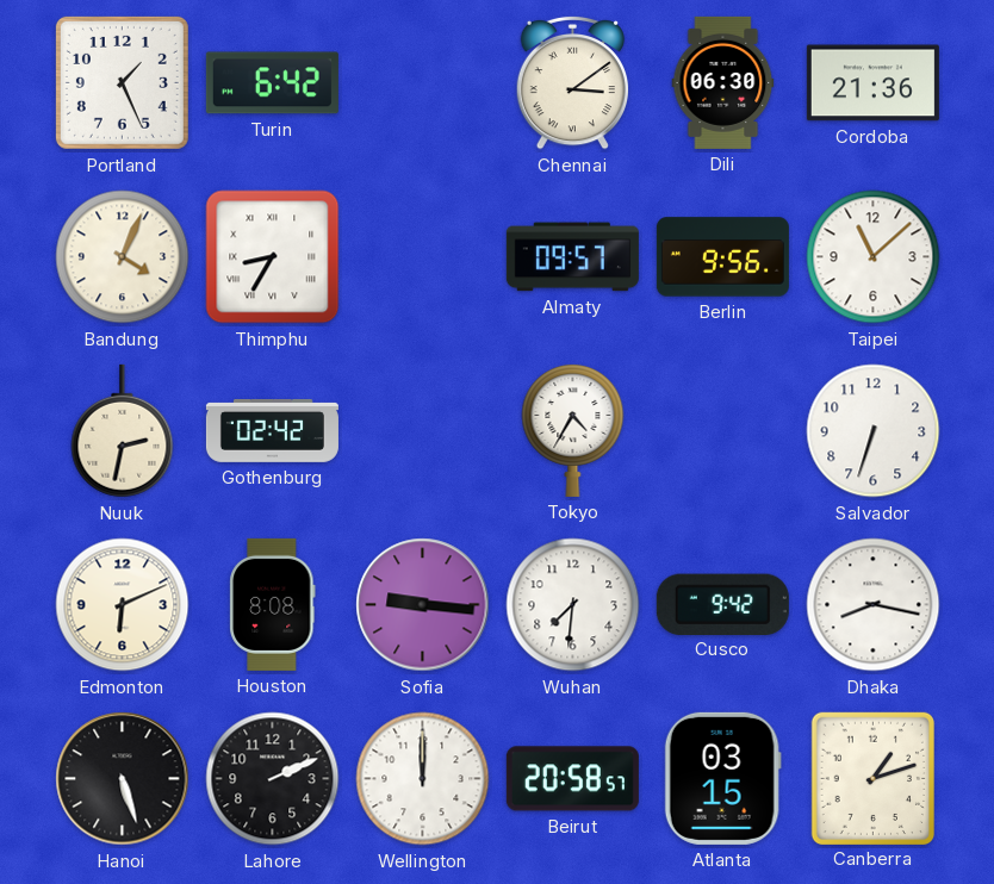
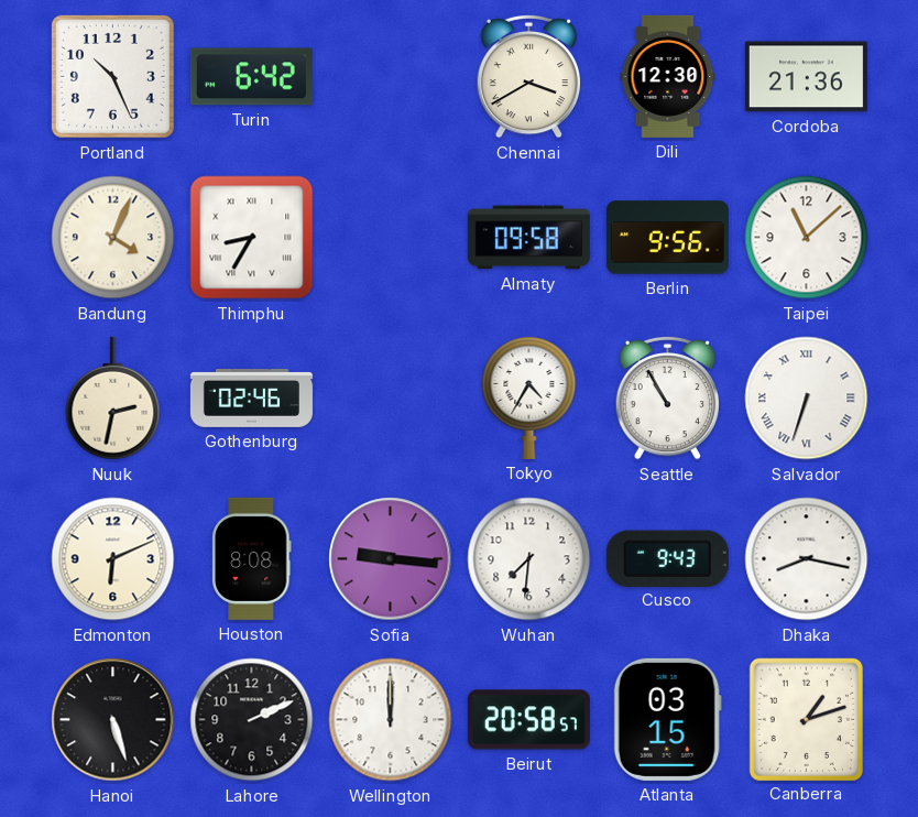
Portland: 1:26 -> 10:26
Chennai: 3:09 -> 3:40
Dili: 06:30 -> 12:30
Almaty: 09:57 -> 09:58
Gothenburg: 02:42 -> 02:46
Seattle: none -> 10:55
Salvador numerals: Arabic -> Roman
Cusco: 9:42 -> 9:43
